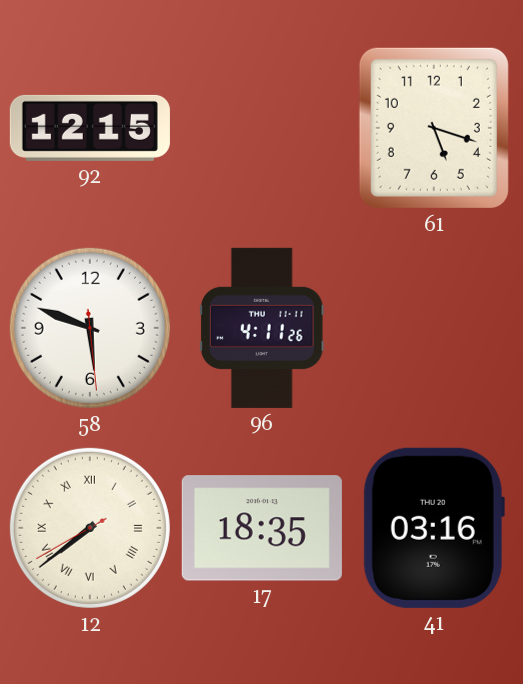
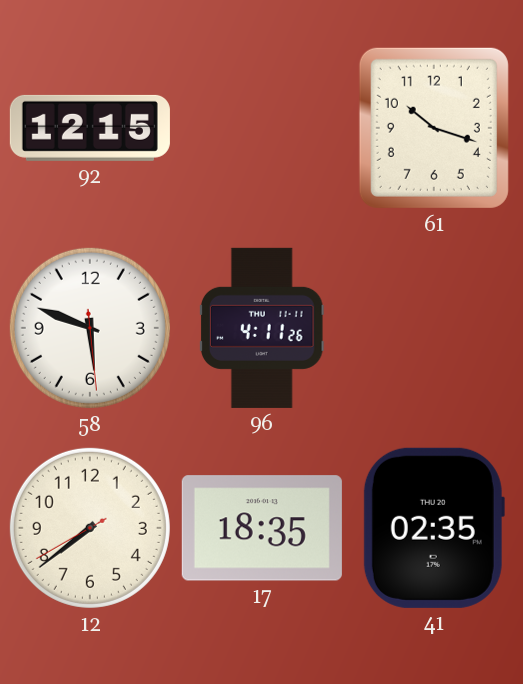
61: 5:18 -> 10:18
12 numerals: Roman -> Arabic
41: 03:16 -> 02:35
